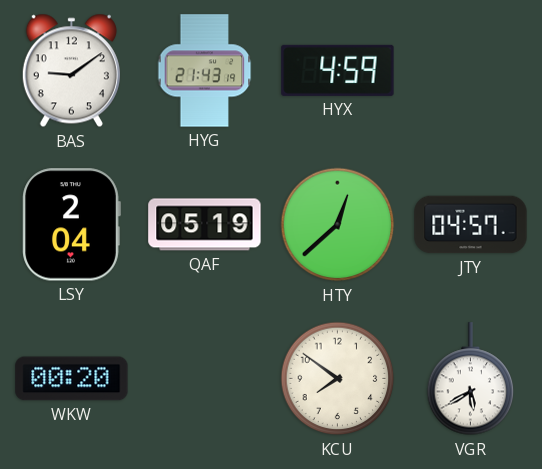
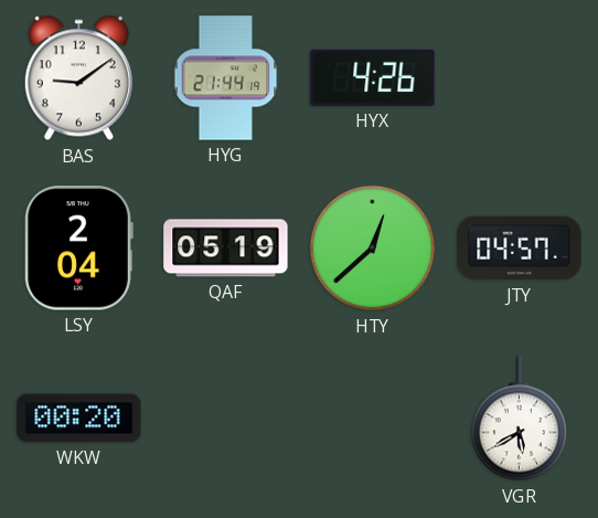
HYG: 21:43 -> 21:44
HYX: 4:59 -> 4:26
KCU: 7:51 -> none
